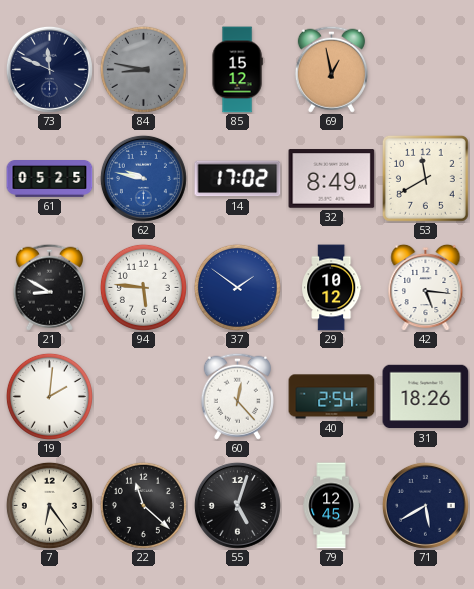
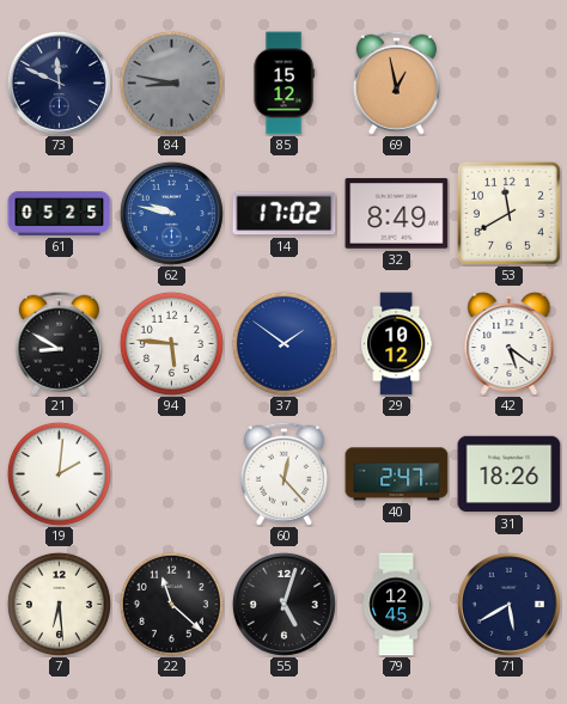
42: 5:16 -> 5:21
40: 2:54 -> 2:47
7: 6:24 -> 6:29
